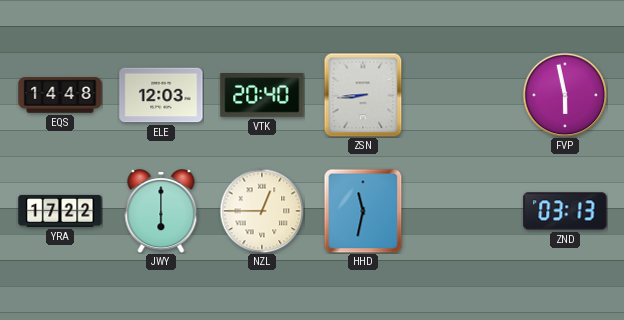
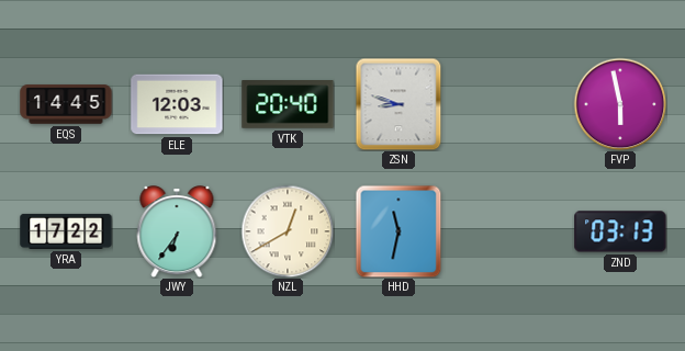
EQS: 14:48 -> 14:45
ZSN: 8:44 -> 8:48
JWY: 6:00 -> 6:36
NZL: 12:45 -> 12:40
